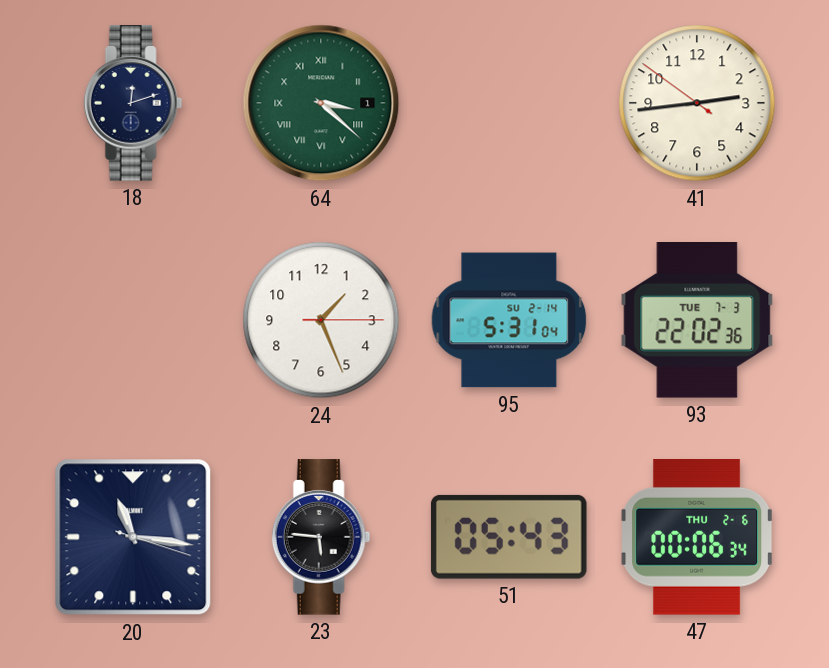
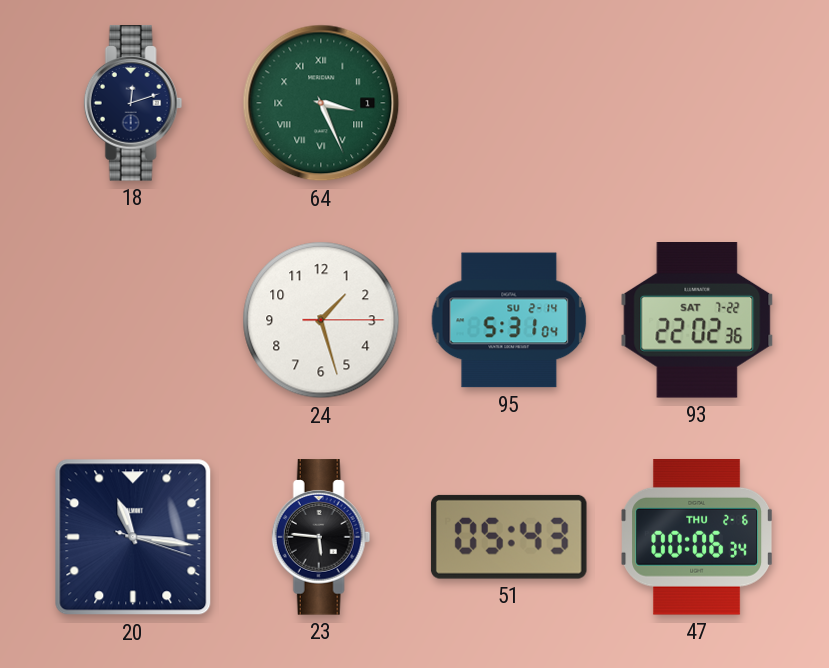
64: 3:22 -> 3:26
41: 2:43 -> none
24: 1:26 -> 1:27
93 date: TUE 7-3 -> SAT 7-22
